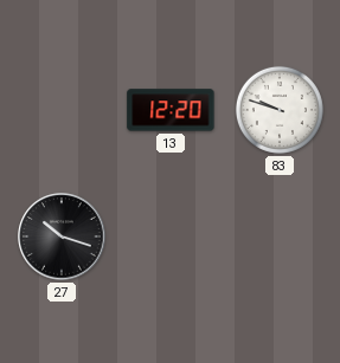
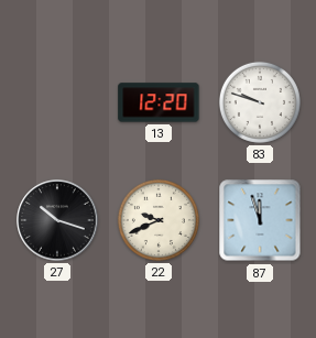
22: none -> 9:41
87: none -> 11:57
